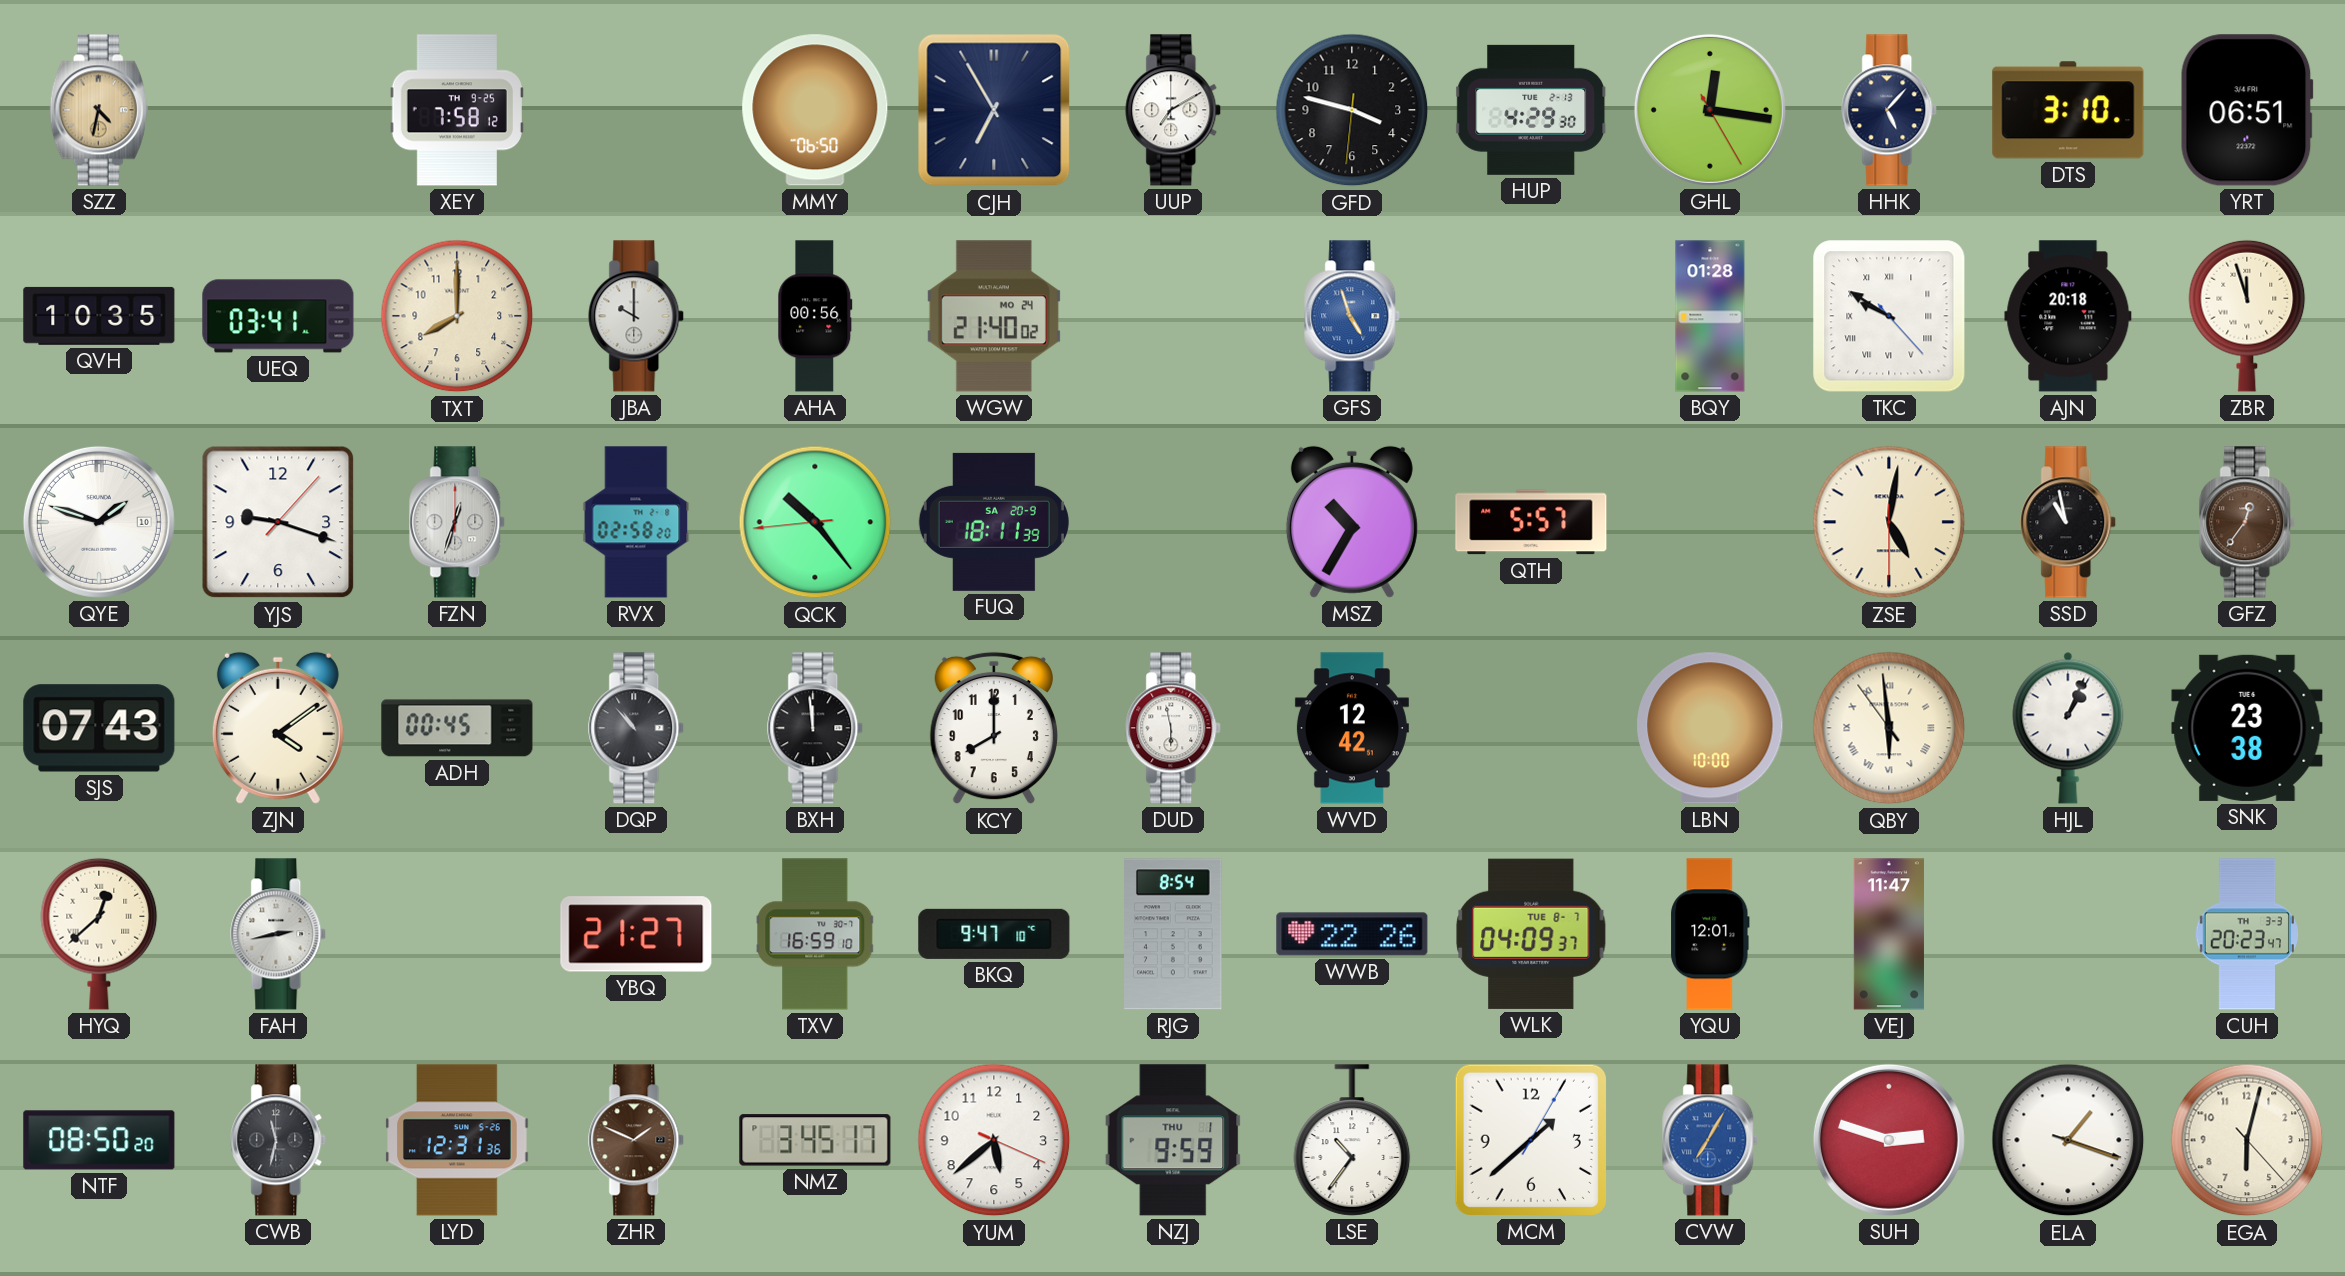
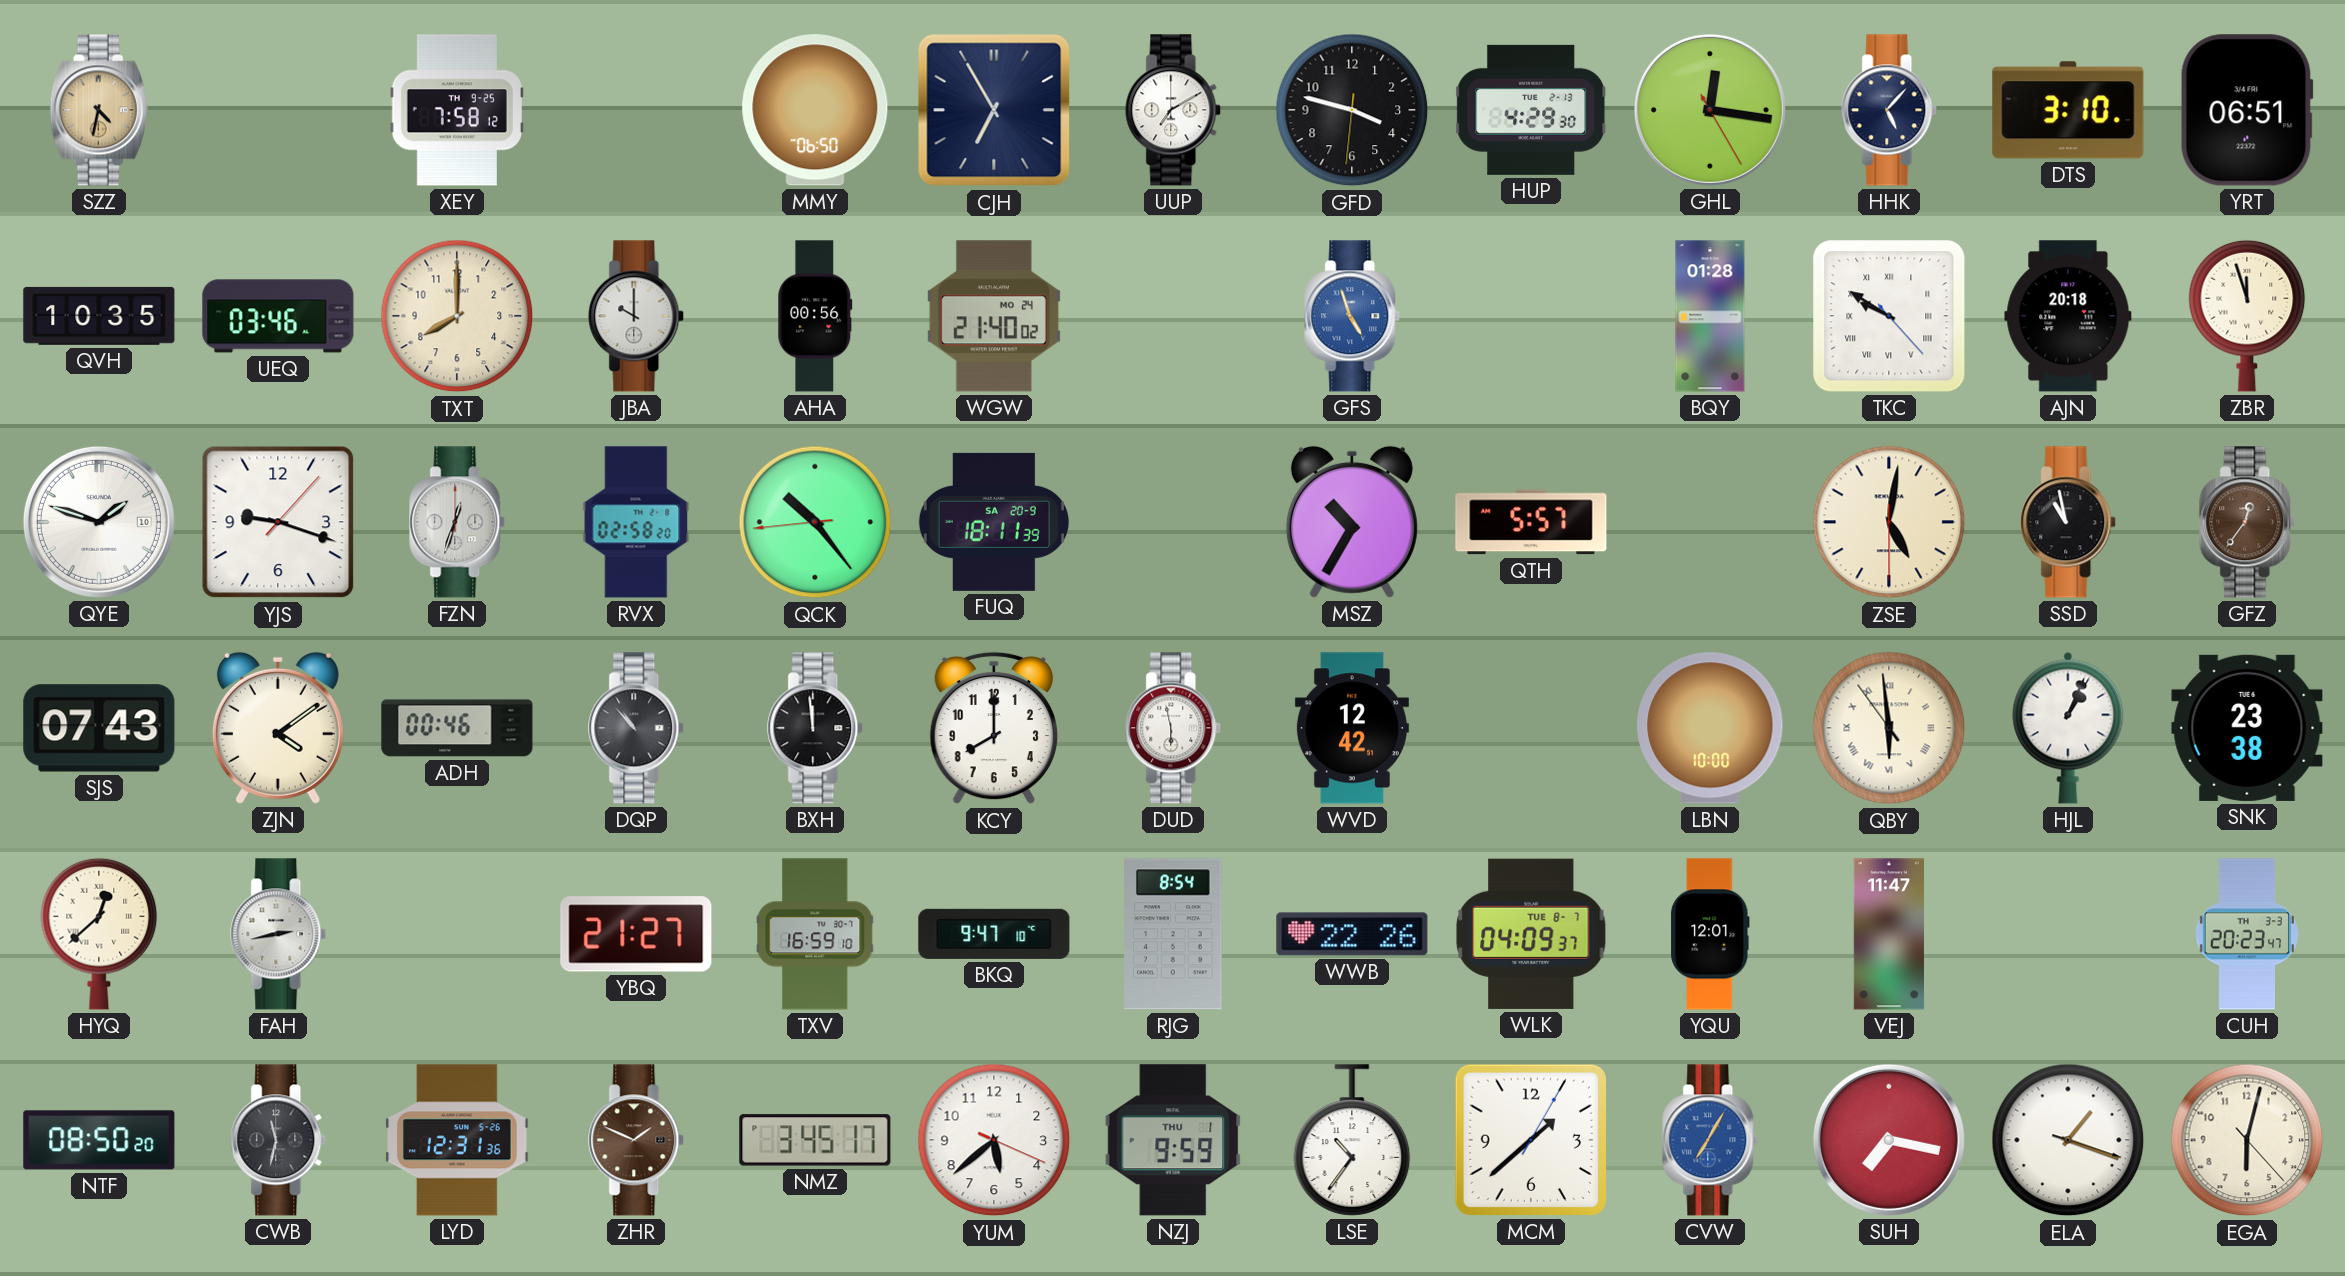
UEQ: 03:41 -> 03:46
ADH: 00:45 -> 00:46
SUH: 2:48 -> 7:17
